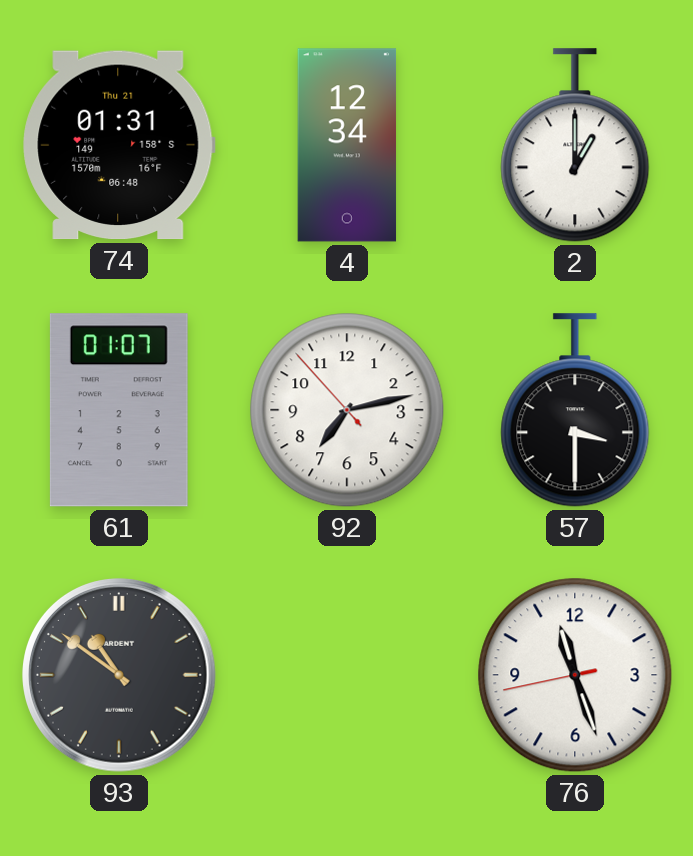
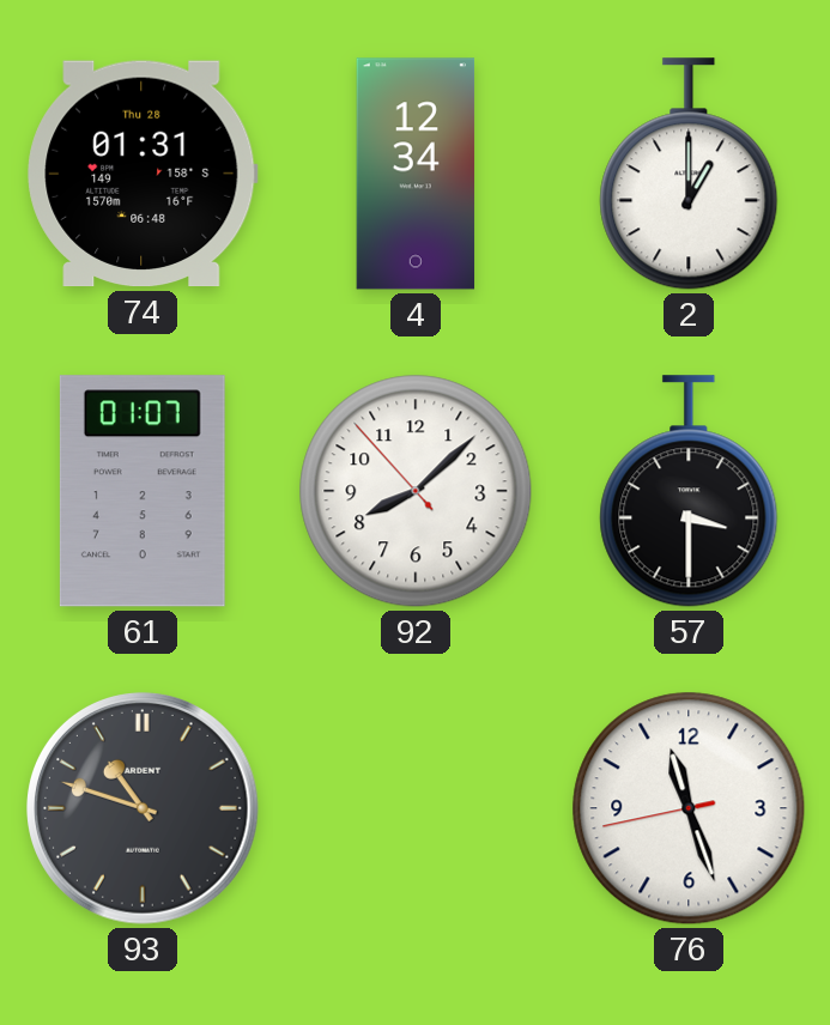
74 date: Thu 21 -> Thu 28
92: 7:12 -> 8:07
93: 10:51 -> 10:48
